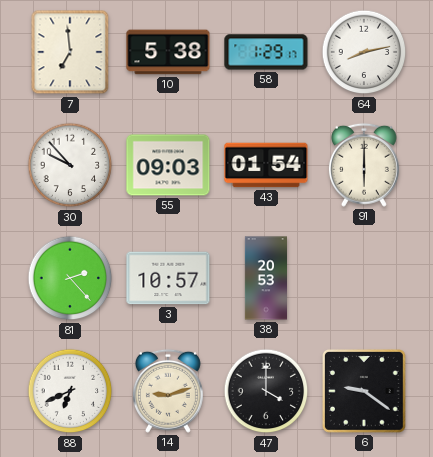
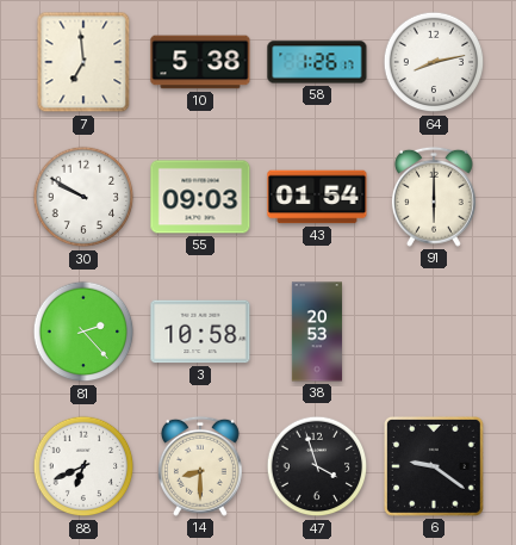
58: 1:29 -> 1:26
30: 9:53 -> 9:50
3: 10:57 -> 10:58
14: 9:12 -> 8:30
47: 4:00 -> 3:57
